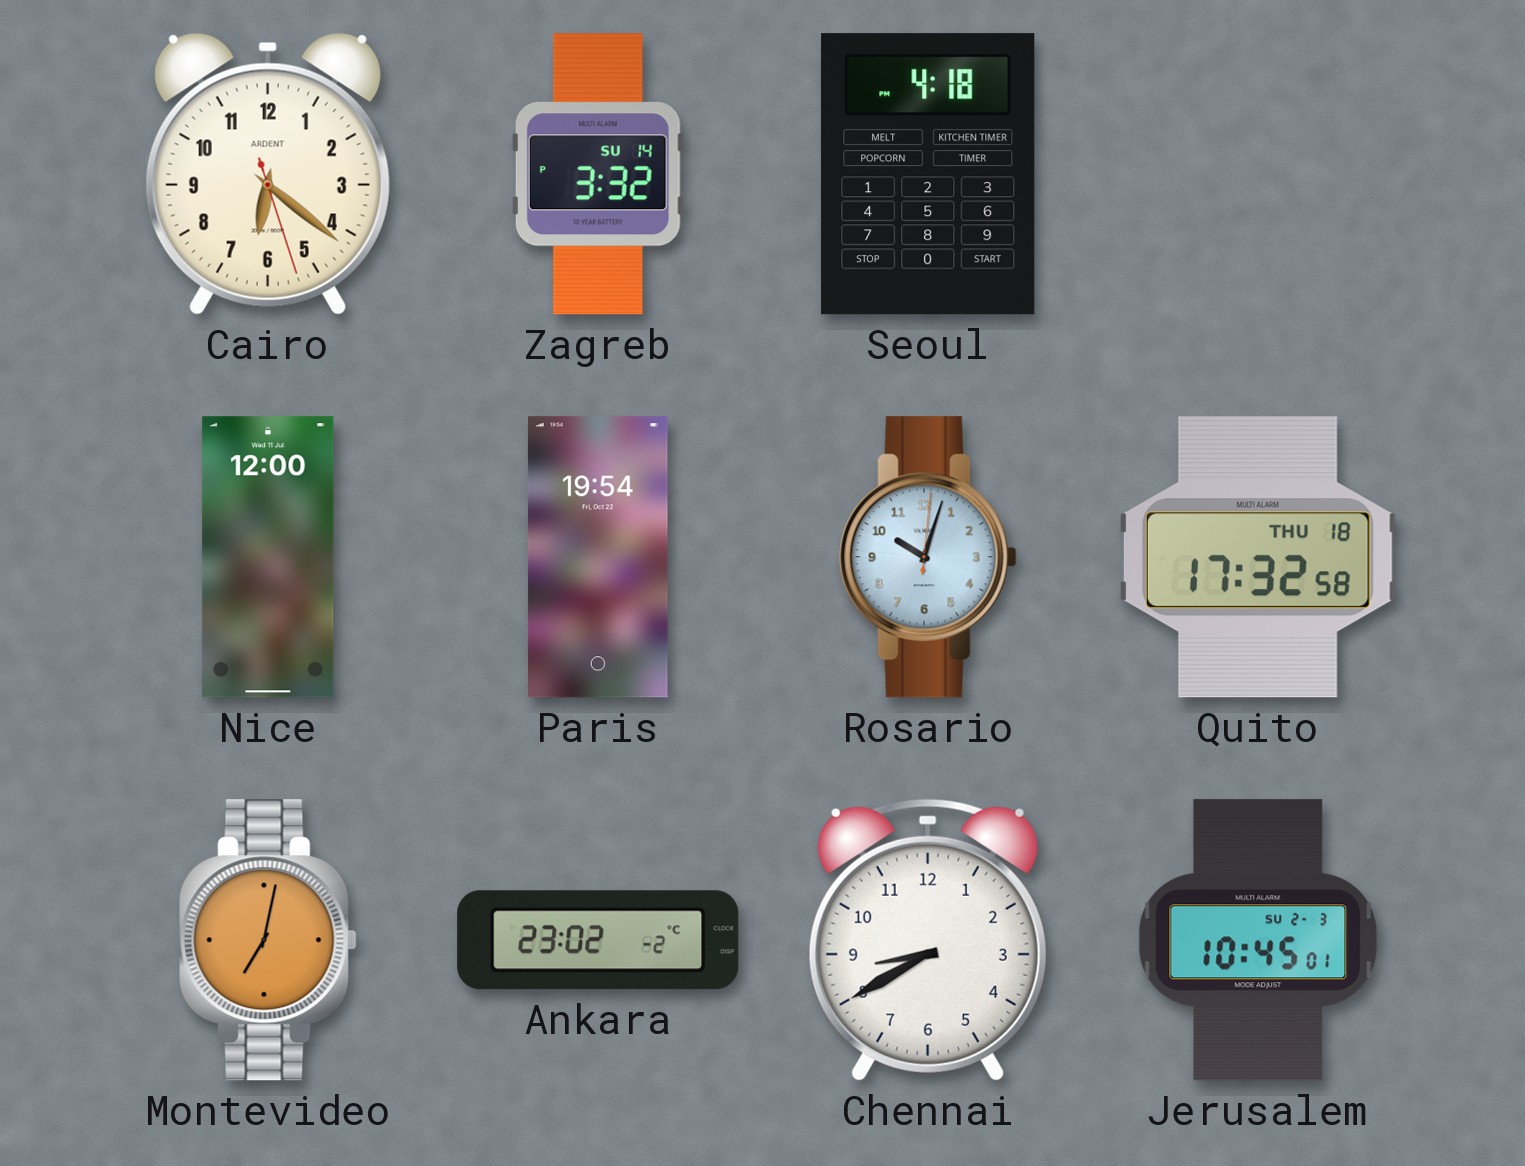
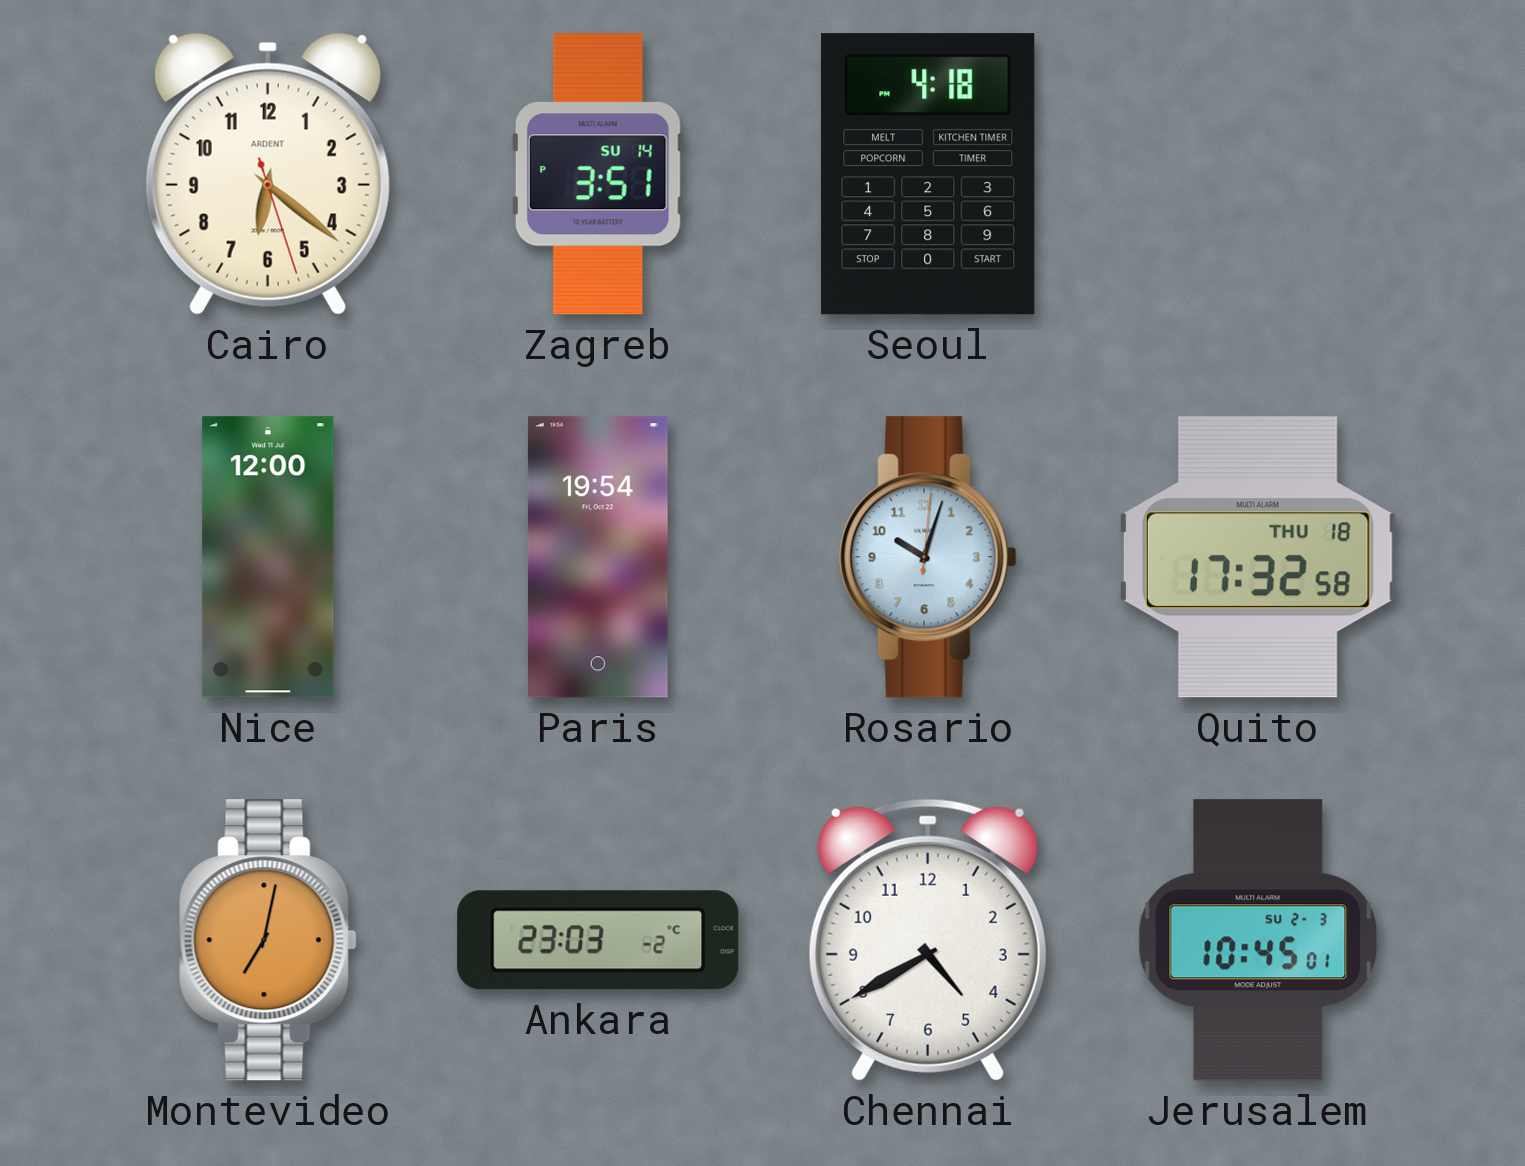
Zagreb: 3:32 -> 3:51
Ankara: 23:02 -> 23:03
Chennai: 8:40 -> 4:40
